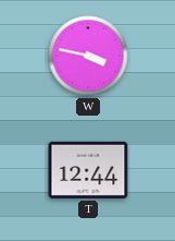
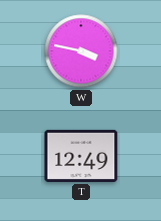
T: 12:44 -> 12:49
